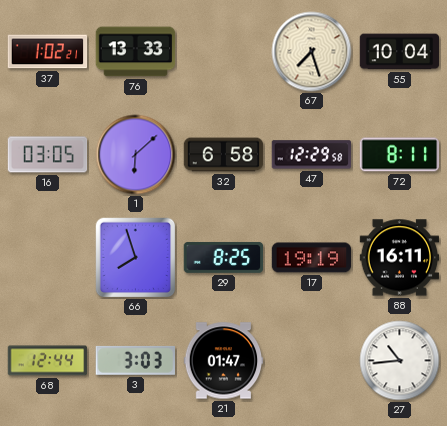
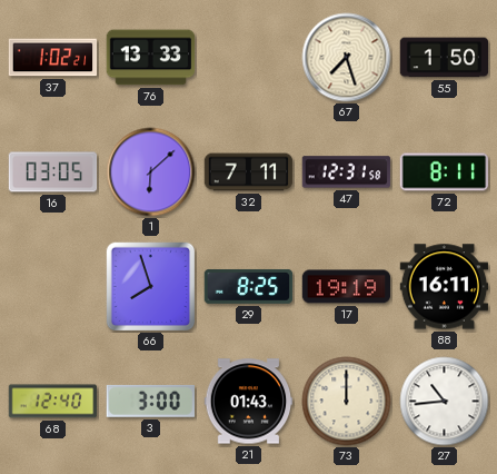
55: 10:04 -> 1:50
32: 6:58 -> 7:11
47: 12:29 -> 12:31
68: 12:44 -> 12:40
3: 3:03 -> 3:00
21: 01:47 -> 01:43
73: none -> 12:00
